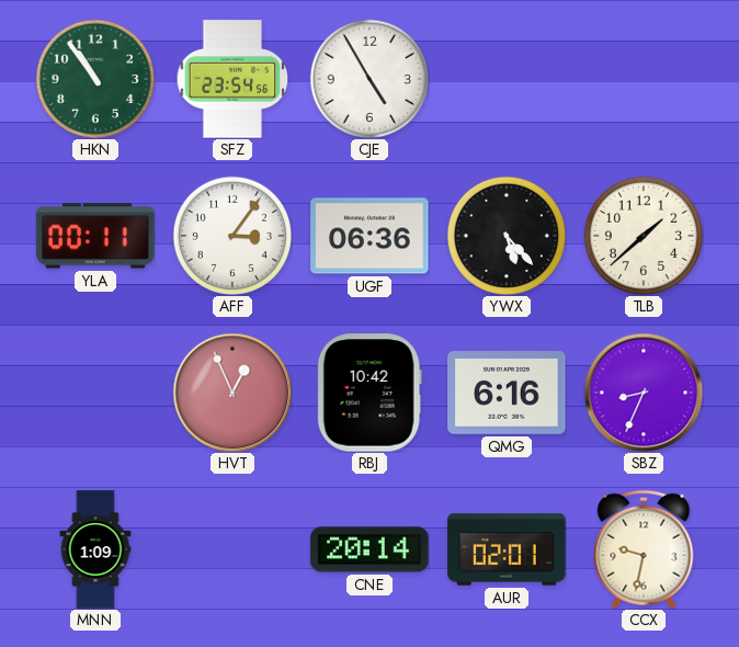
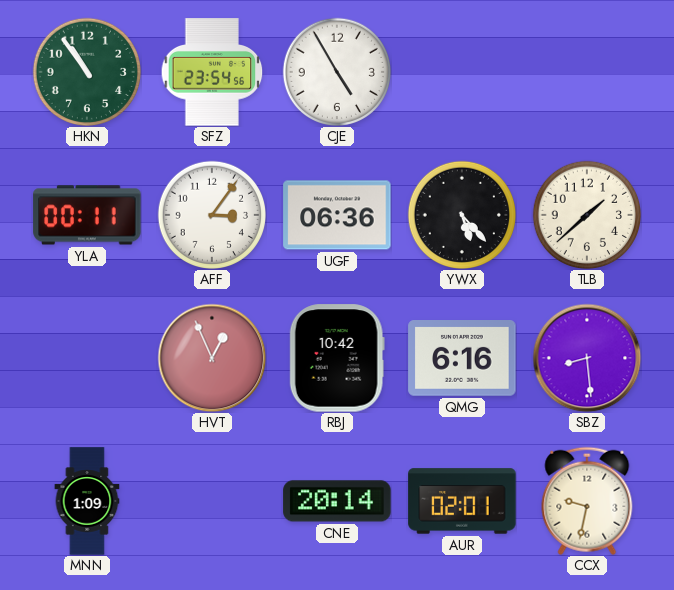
SBZ: 8:34 -> 8:29
